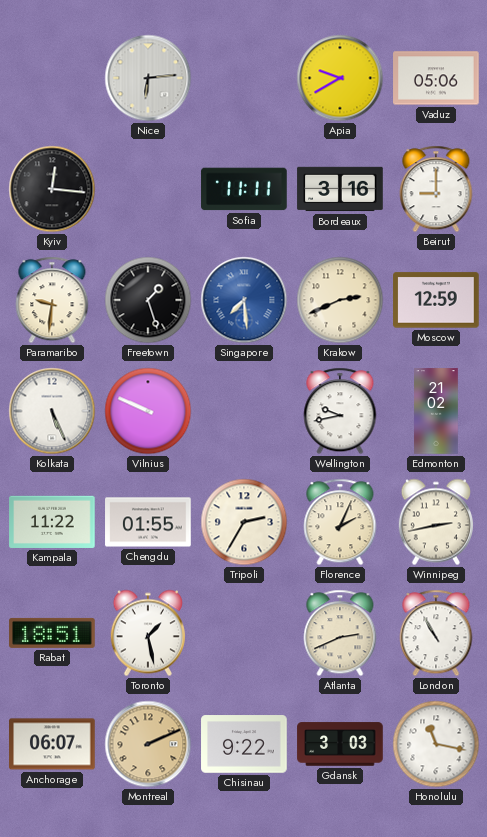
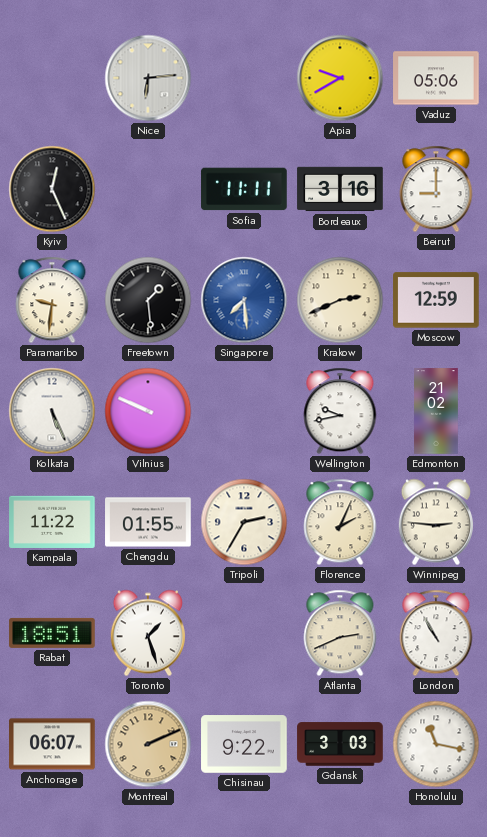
Kyiv: 12:16 -> 12:26
Freetown: 1:27 -> 1:29
Winnipeg: 2:43 -> 2:46
Toronto: 1:28 -> 1:27
